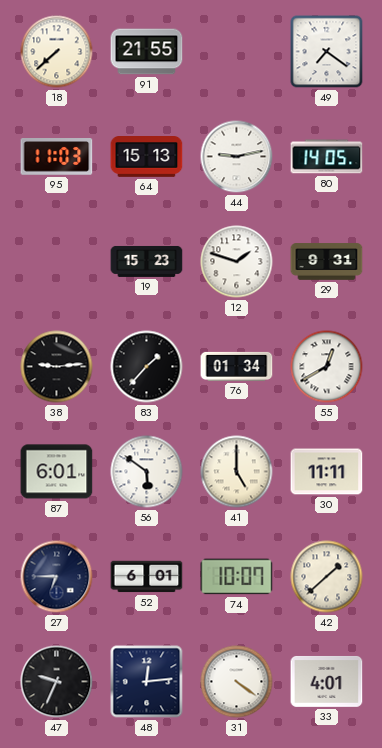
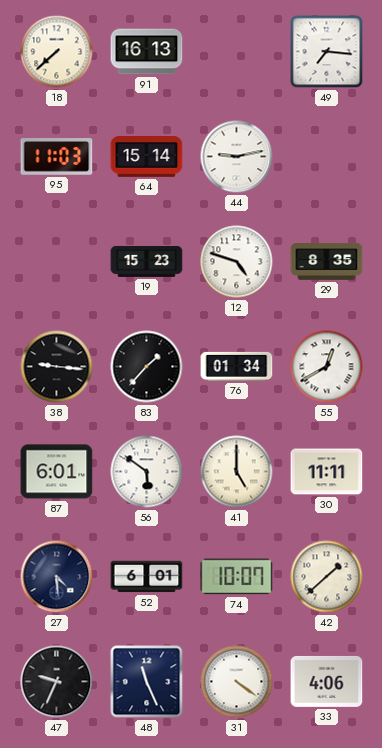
91: 21:55 -> 16:13
49: 7:21 -> 7:16
64: 15:13 -> 15:14
80: 14:05 -> none
12: 1:48 -> 4:48
29: 9:31 -> 8:35
38: 9:14 -> 9:16
27: 6:45 -> 4:29
48: 12:14 -> 11:26
33: 4:01 -> 4:06
